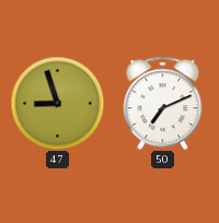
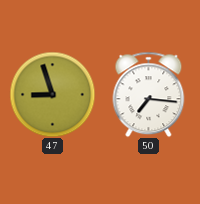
50: 7:11 -> 7:16
